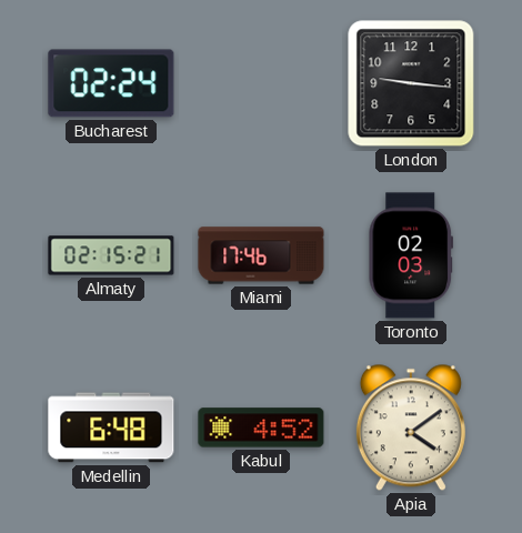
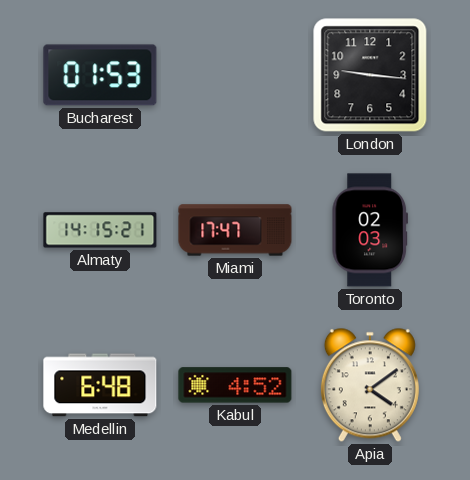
Bucharest: 02:24 -> 01:53
Almaty: 02:15 -> 14:15
Miami: 17:46 -> 17:47
